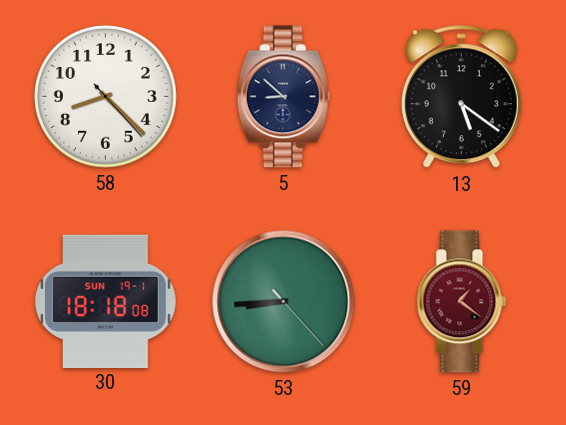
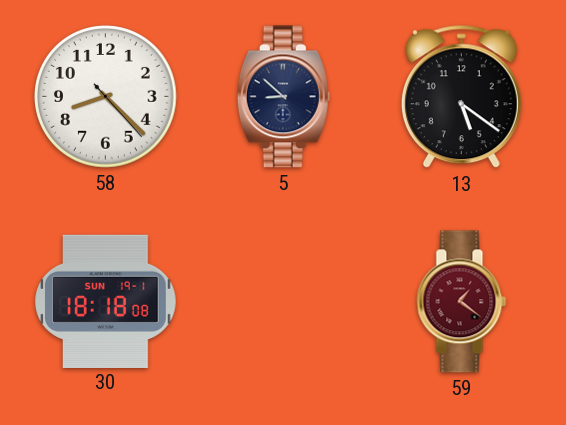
53: 8:44 -> none
